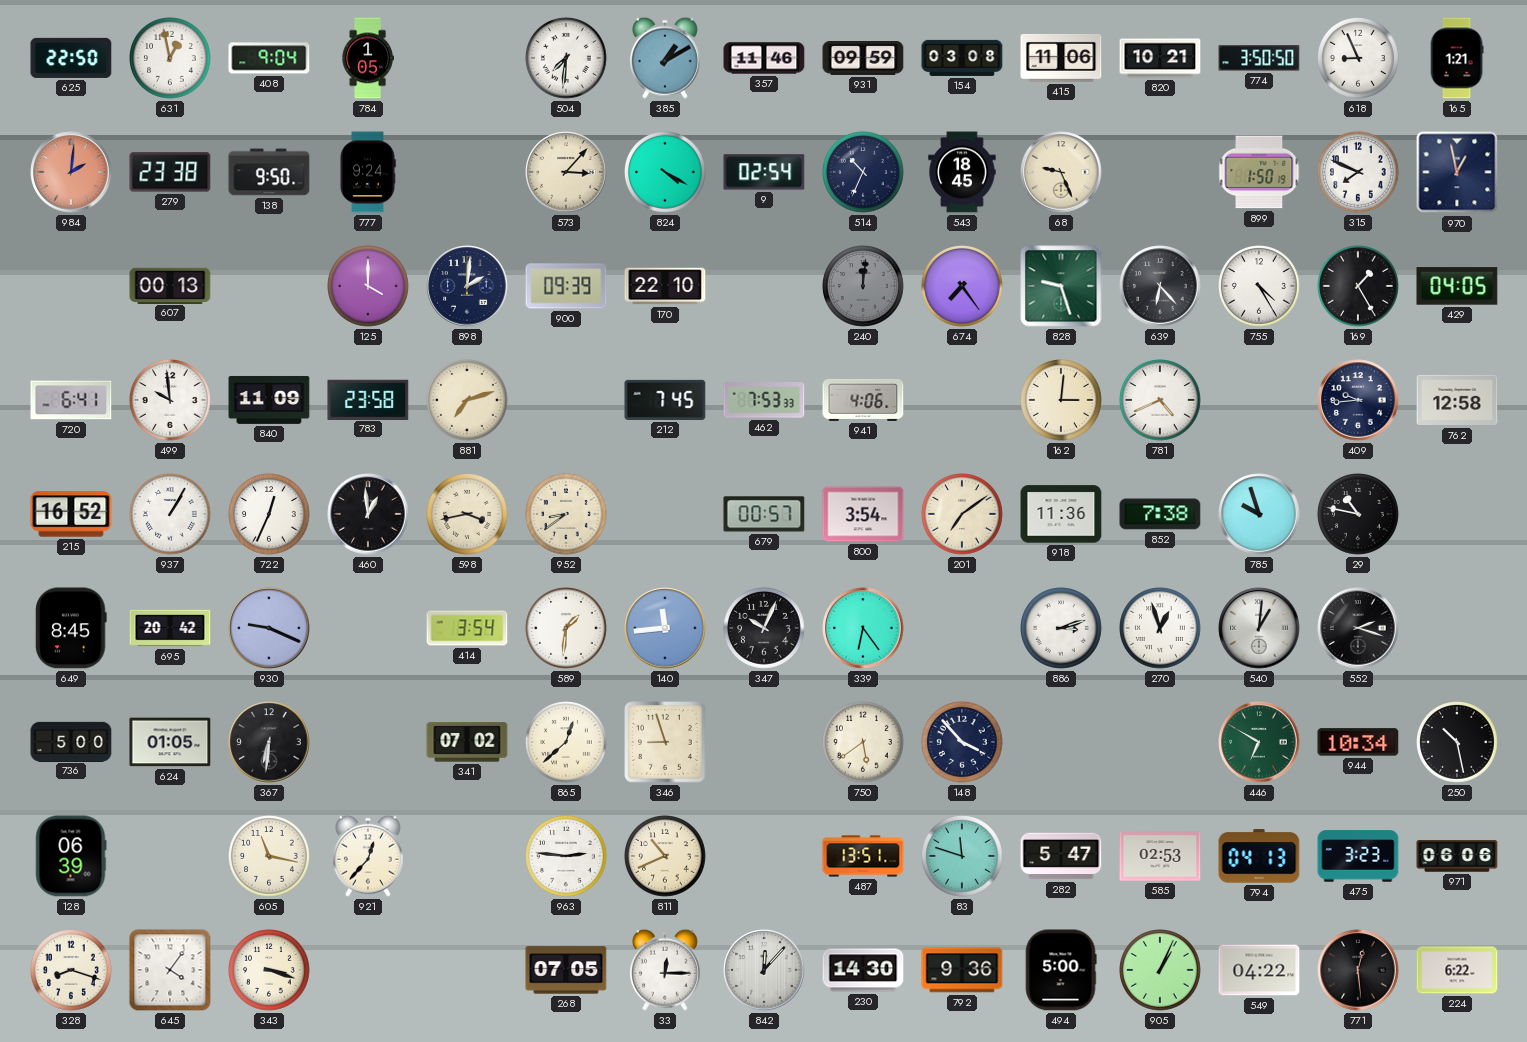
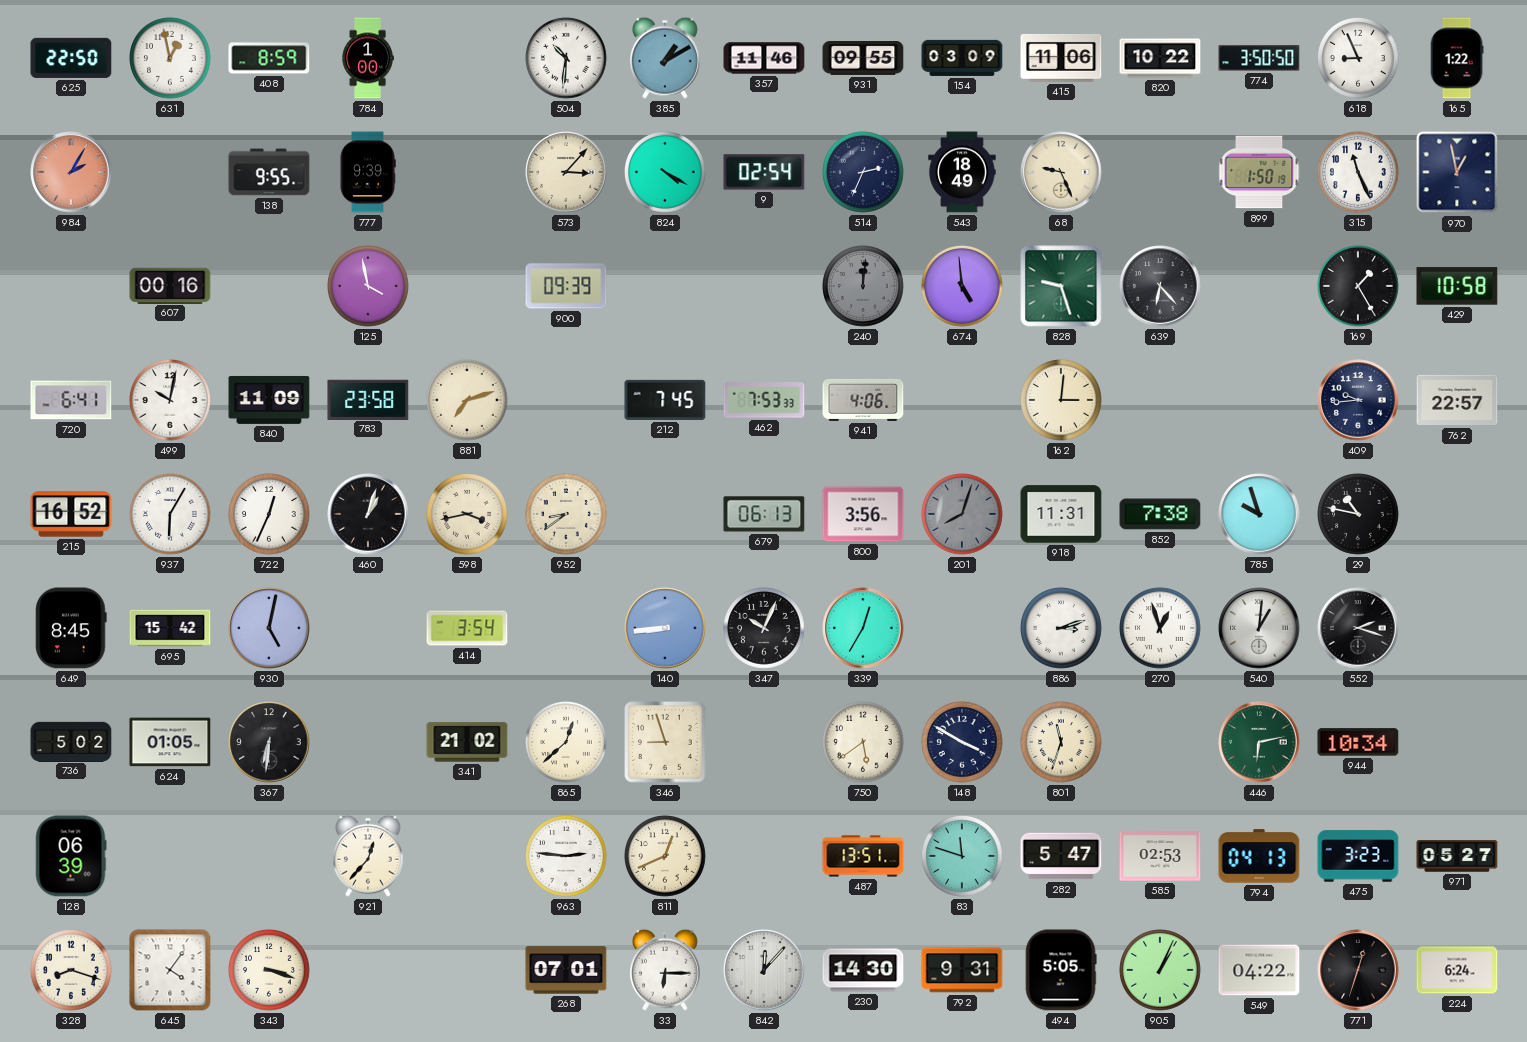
408: 9:04 -> 8:59
784: 1:05 -> 1:00
504: 7:31 -> 10:31
931: 09:59 -> 09:55
154: 03:08 -> 03:09
820: 10:21 -> 10:22
165: 1:21 -> 1:22
984: 2:01 -> 2:05
279: 23:38 -> none
138: 9:50 -> 9:55
777: 9:24 -> 9:39
514: 10:34 -> 2:34
543: 18:45 -> 18:49
315: 7:49 -> 11:26
607: 00:13 -> 00:16
125: 4:00 -> 3:58
898: 2:01 -> none
170: 22:10 -> none
674: 7:24 -> 4:59
755: 4:25 -> none
429: 04:05 -> 10:58
499: 9:59 -> 10:02
781: 4:41 -> none
762: 12:58 -> 22:57
937: 1:05 -> 6:05
460: 12:59 -> 1:03
679: 00:57 -> 06:13
800: 3:54 -> 3:56
201: 7:09 -> 8:03
201 dial: cream -> grey
918: 11:36 -> 11:31
695: 20:42 -> 15:42
930: 9:19 -> 5:02
589: 1:31 -> none
140: 11:44 -> 8:44
339: 6:24 -> 12:35
736: 5:00 -> 5:02
341: 07:02 -> 21:02
148: 3:53 -> 3:50
801: none -> 11:33
446: 6:50 -> 6:13
250: 10:28 -> none
605: 11:17 -> none
811: 10:41 -> 12:41
971: 06:06 -> 05:27
268: 07:05 -> 07:01
33: 12:15 -> 6:15
792: 9:36 -> 9:31
494: 5:00 -> 5:05
771: 12:29 -> 12:33
224: 6:22 -> 6:24
